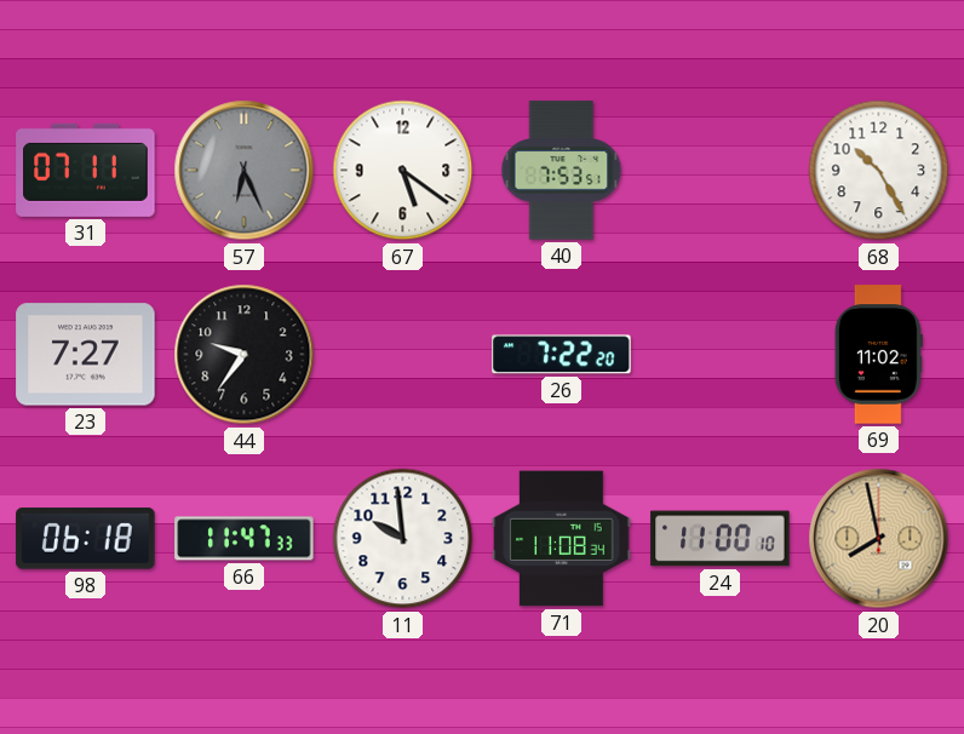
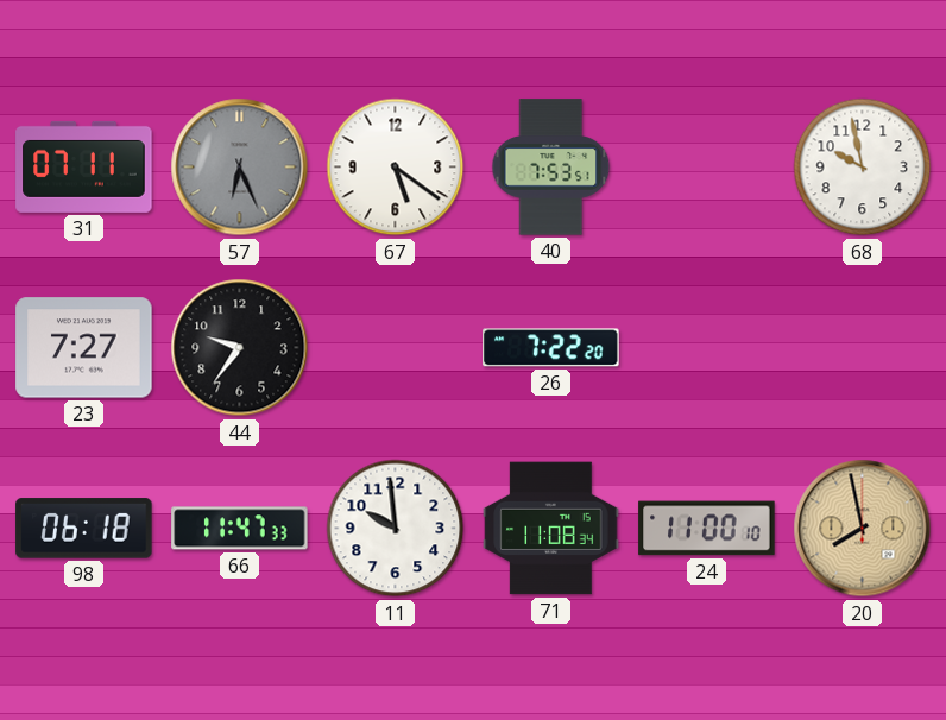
68: 10:25 -> 9:58
69: 11:02 -> none
